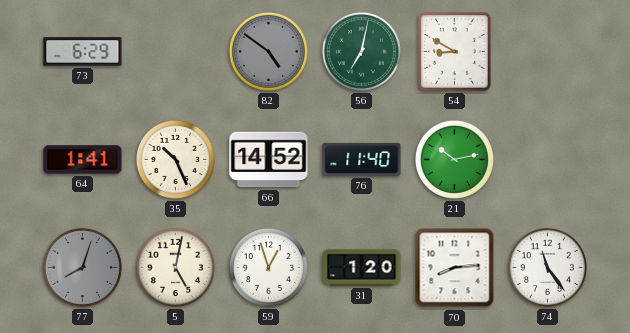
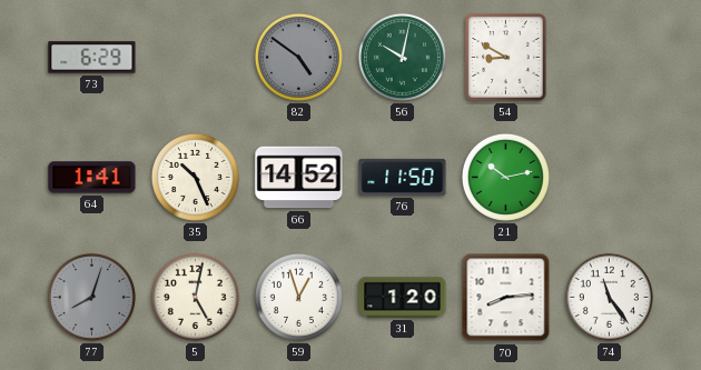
56: 7:02 -> 10:02
76: 11:40 -> 11:50
